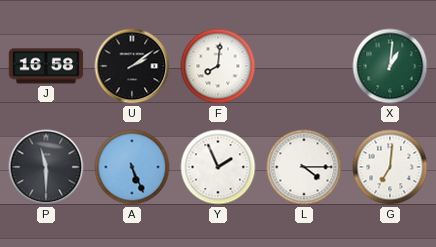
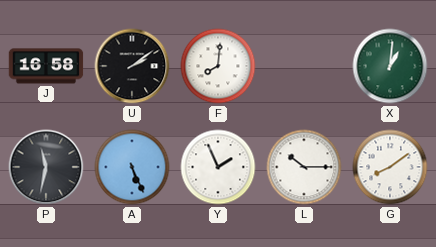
P: 11:30 -> 11:32
L: 4:15 -> 10:15
G: 7:01 -> 8:09
